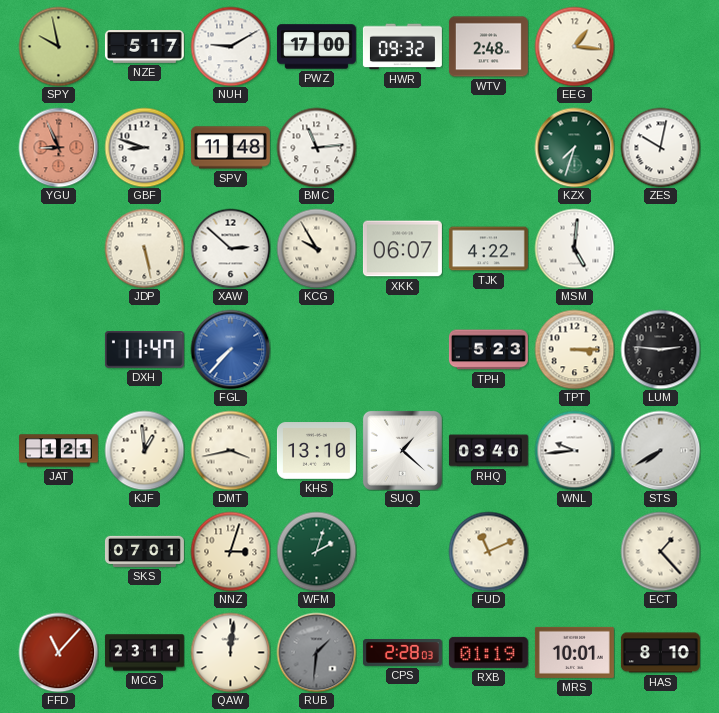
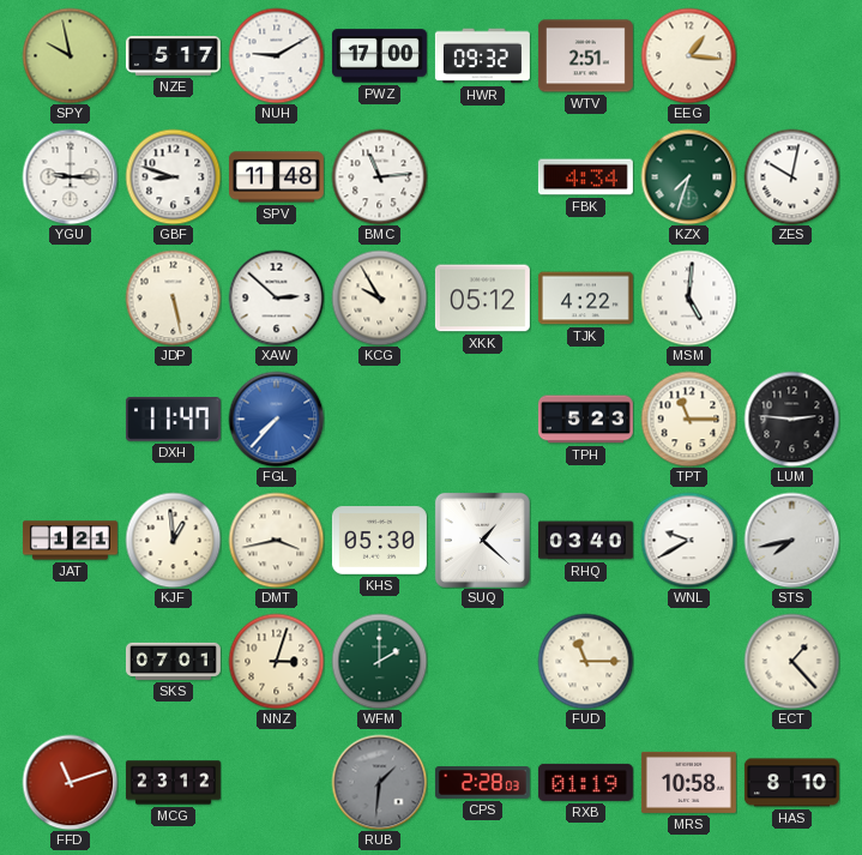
WTV: 2:48 -> 2:51
YGU: 8:56 -> 9:15
YGU dial: salmon -> white
FBK: none -> 4:34
XKK: 06:07 -> 05:12
TPT: 3:15 -> 11:15
KHS: 13:10 -> 05:30
WNL: 9:44 -> 9:40
STS: 7:40 -> 7:43
WFM: 2:03 -> 2:00
FUD: 11:11 -> 11:15
FFD: 11:07 -> 11:12
MCG: 23:11 -> 23:12
QAW: 12:01 -> none
MRS: 10:01 -> 10:58
